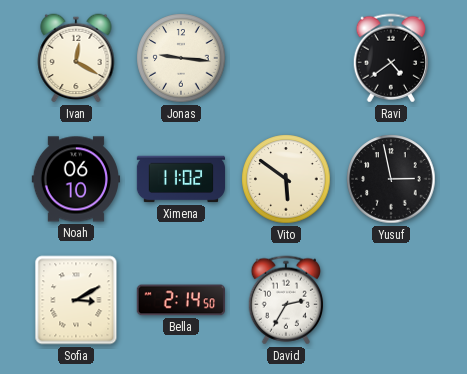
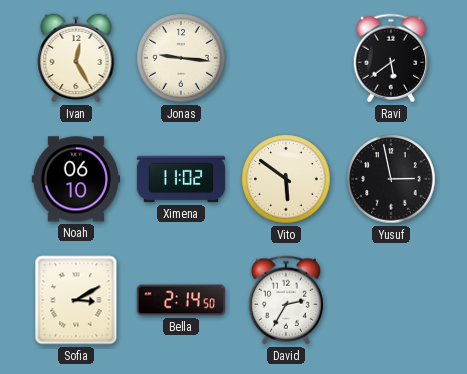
Ivan: 12:20 -> 12:25
Ravi: 4:39 -> 5:39
